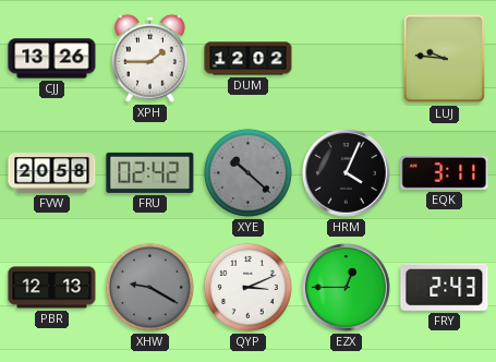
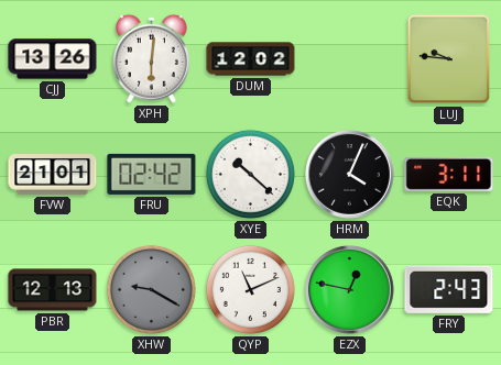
XPH: 1:45 -> 6:01
FVW: 20:58 -> 21:01
XYE dial: grey -> white
QYP: 3:11 -> 11:11
EZX: 12:45 -> 12:47
